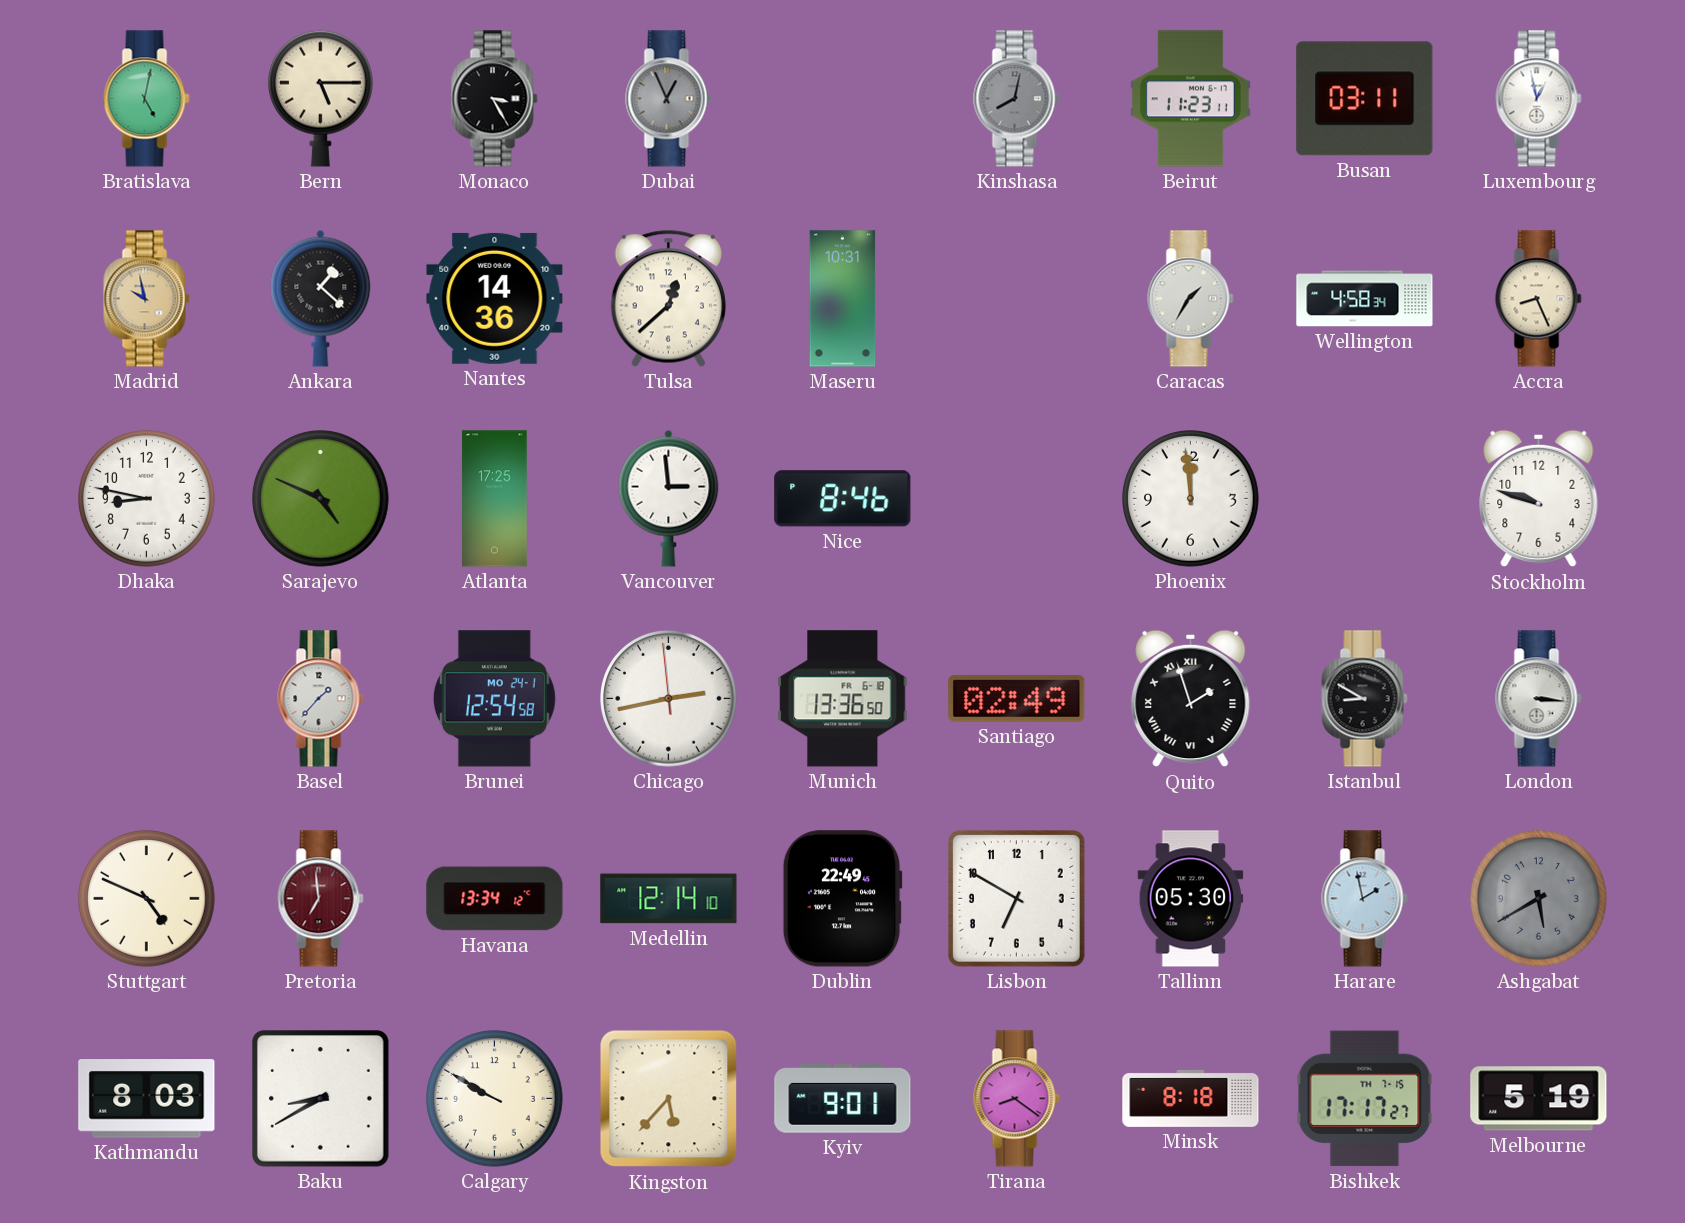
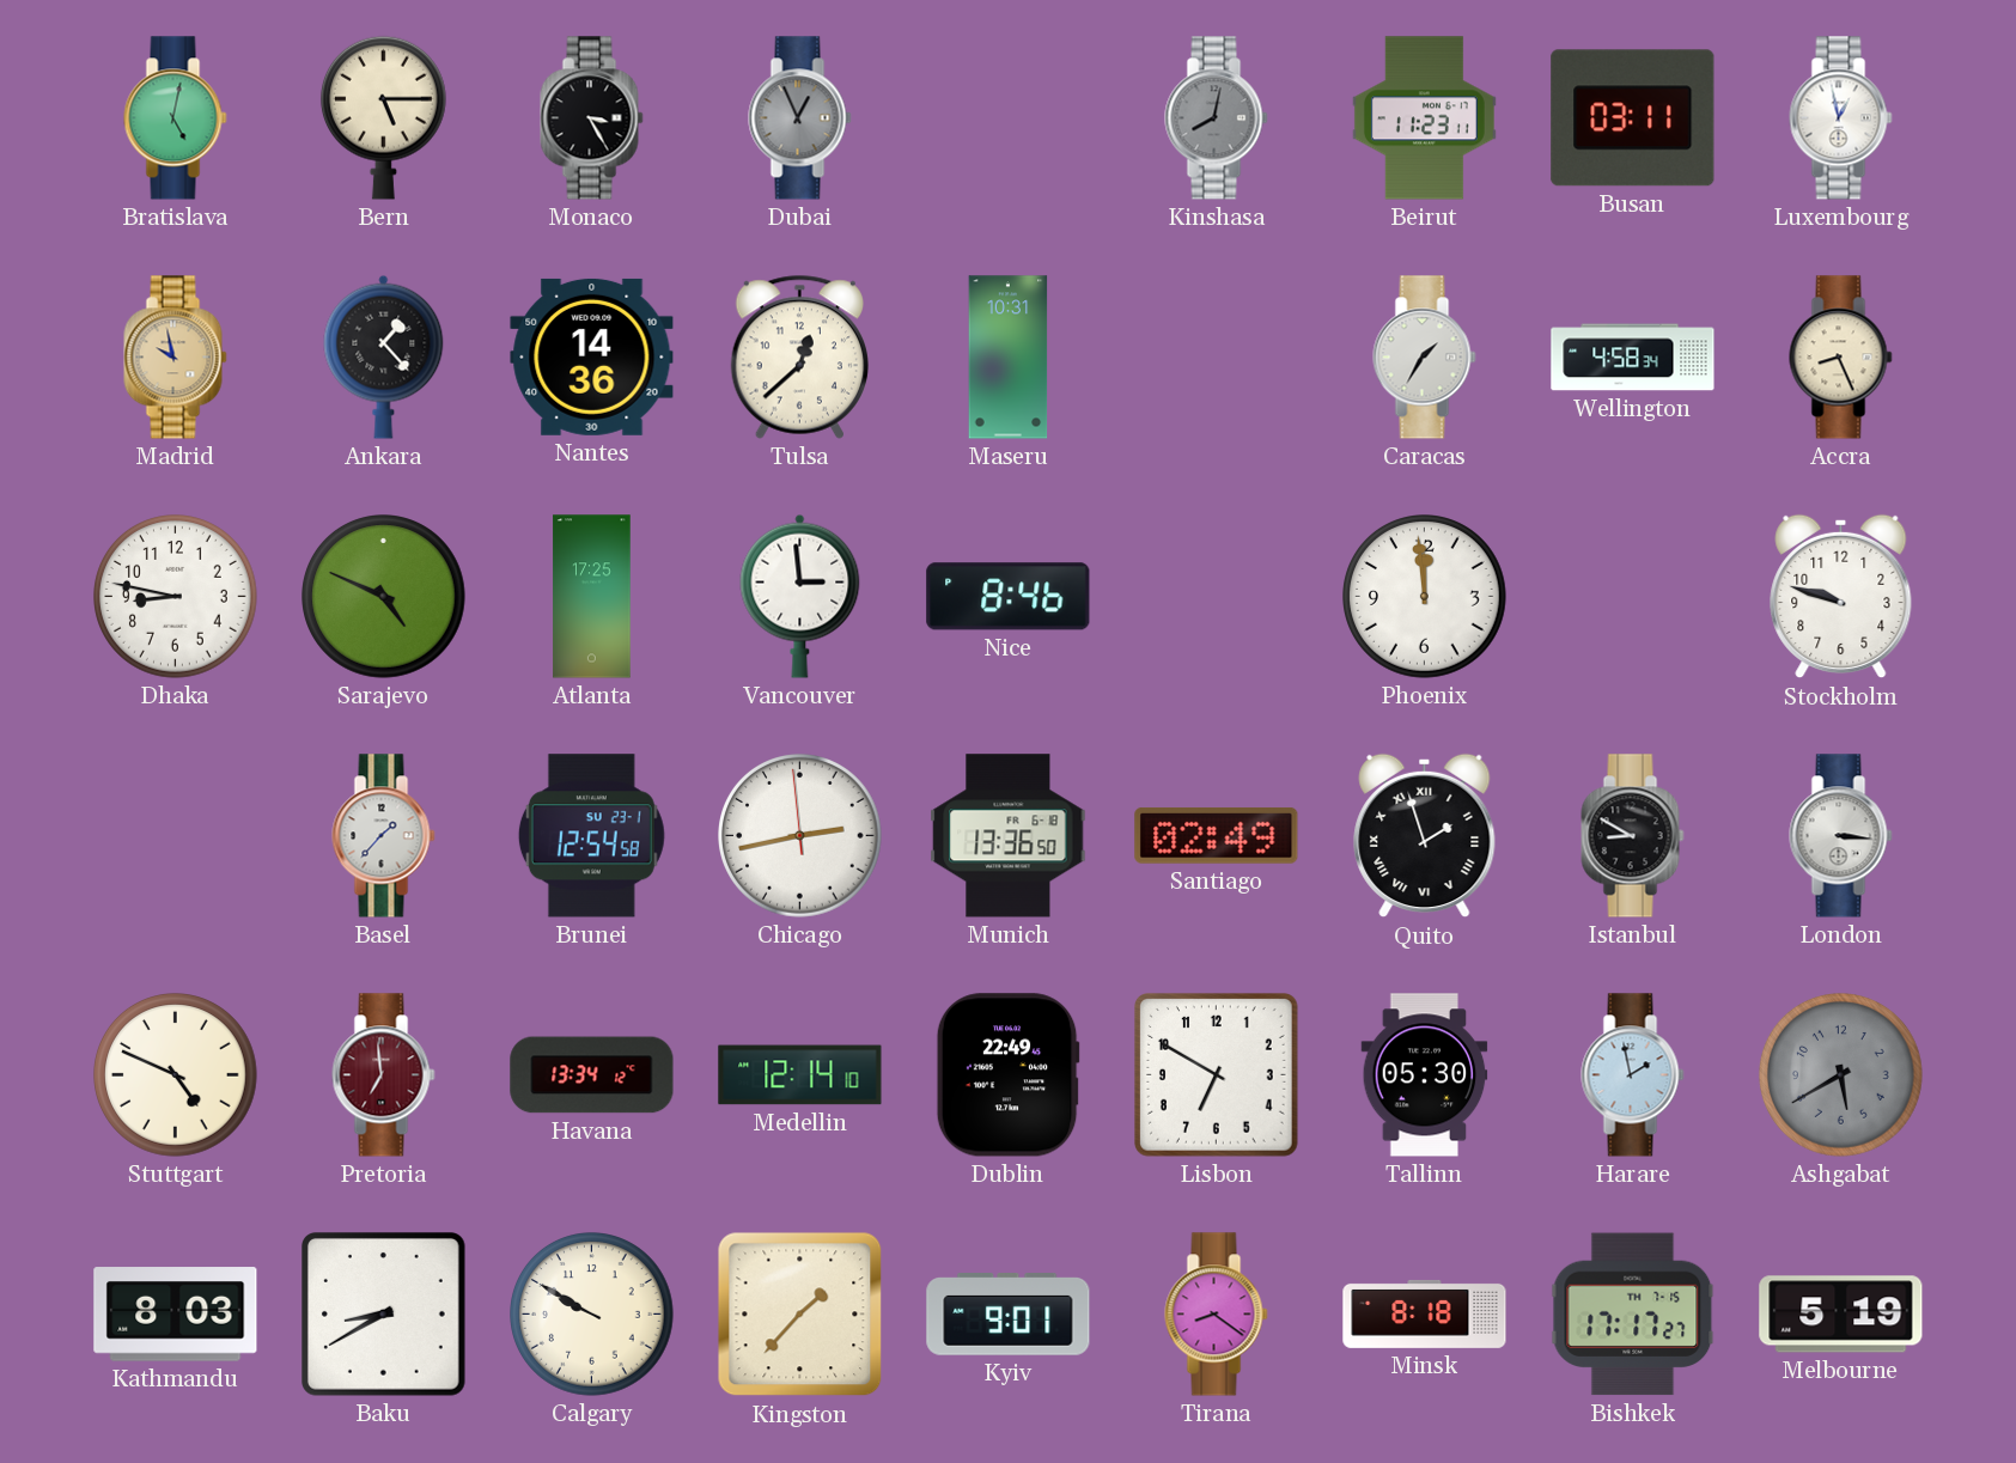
Ankara: 1:22 -> 1:23
Brunei date: MO 24-1 -> SU 23-1
Kingston: 5:37 -> 1:37
